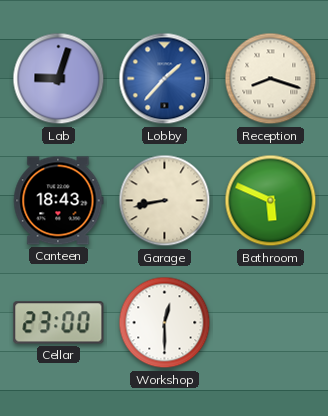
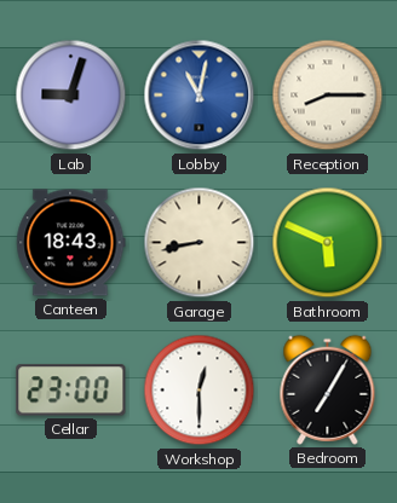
Lobby: 1:37 -> 11:02
Reception: 8:18 -> 8:15
Bedroom: none -> 7:05
